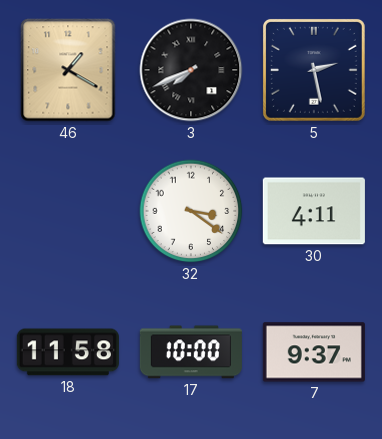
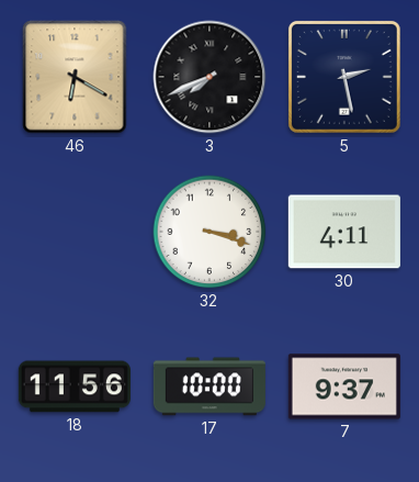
46: 1:20 -> 6:20
32: 3:21 -> 3:18
18: 11:58 -> 11:56
